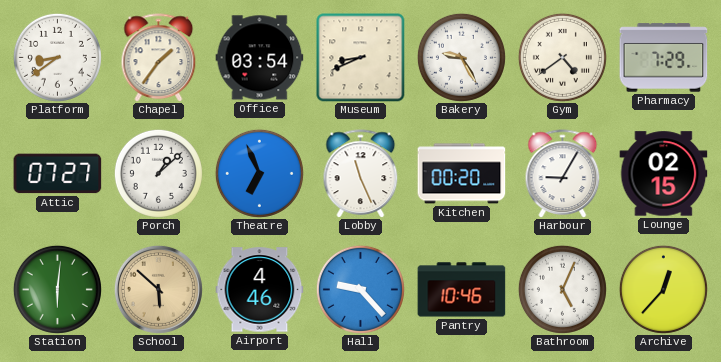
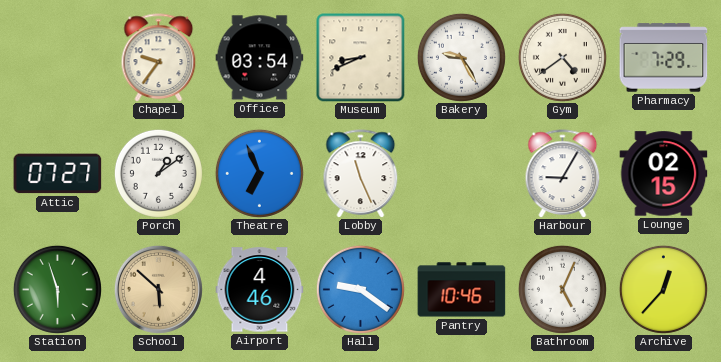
Platform: 8:39 -> none
Chapel: 1:36 -> 9:36
Porch: 1:08 -> 1:09
Kitchen: 00:20 -> none
Station: 6:01 -> 5:57
Hall: 9:23 -> 9:21
